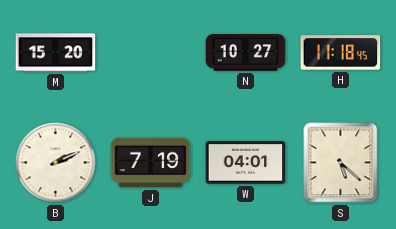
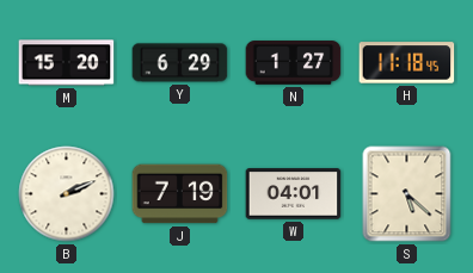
Y: none -> 6:29
N: 10:27 -> 1:27
